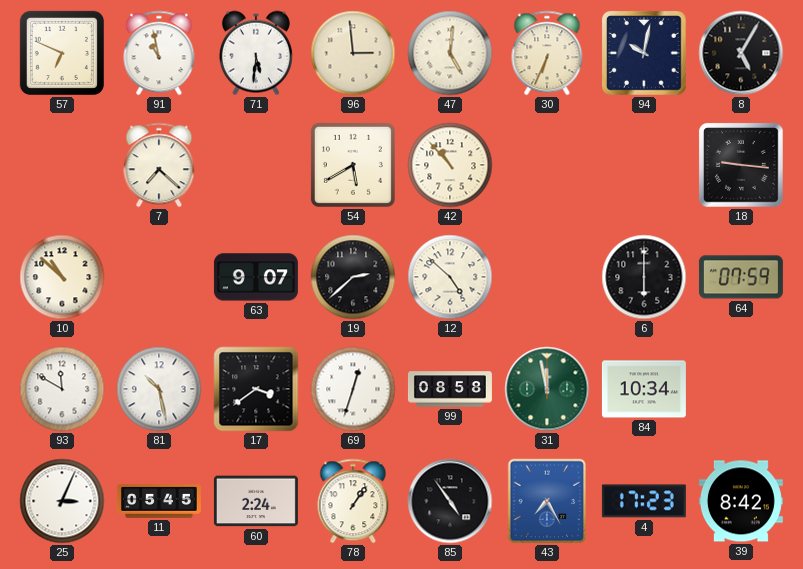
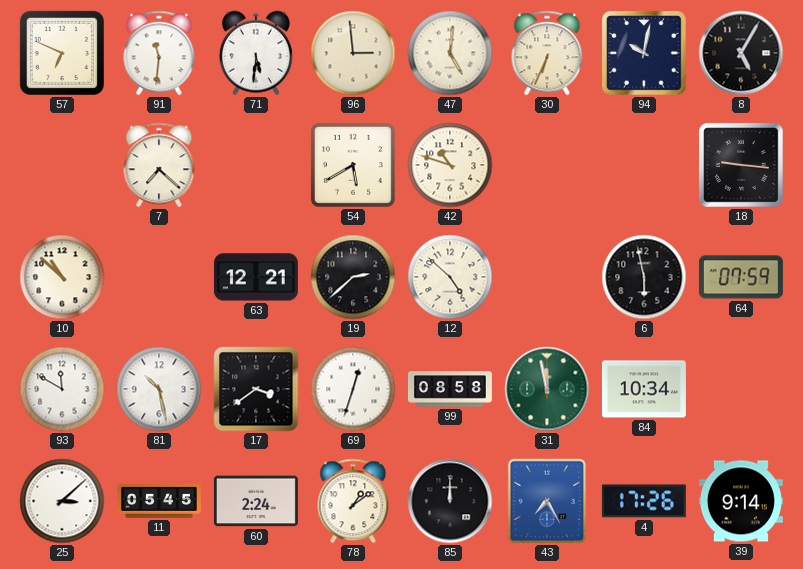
91: 10:58 -> 11:31
42: 10:53 -> 10:48
63: 9:07 -> 12:21
6: 6:00 -> 5:58
25: 3:04 -> 3:08
78: 1:06 -> 1:09
85: 4:54 -> 12:00
4: 17:23 -> 17:26
39: 8:42 -> 9:14
